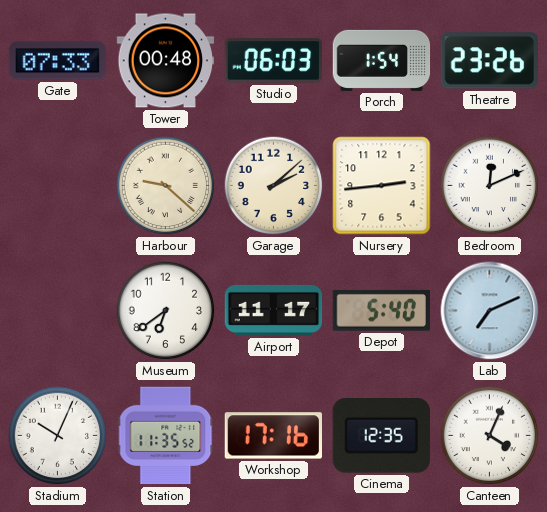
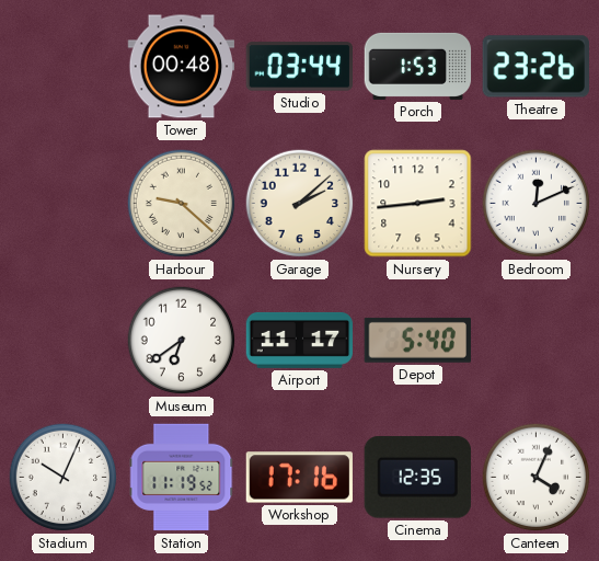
Gate: 07:33 -> none
Studio: 06:03 -> 03:44
Porch: 1:54 -> 1:53
Lab: 7:11 -> none
Station: 11:35 -> 11:19
